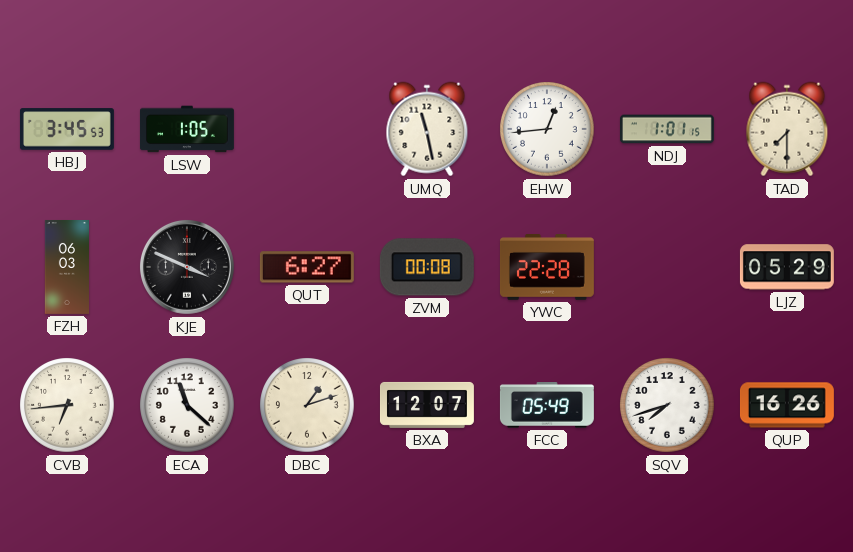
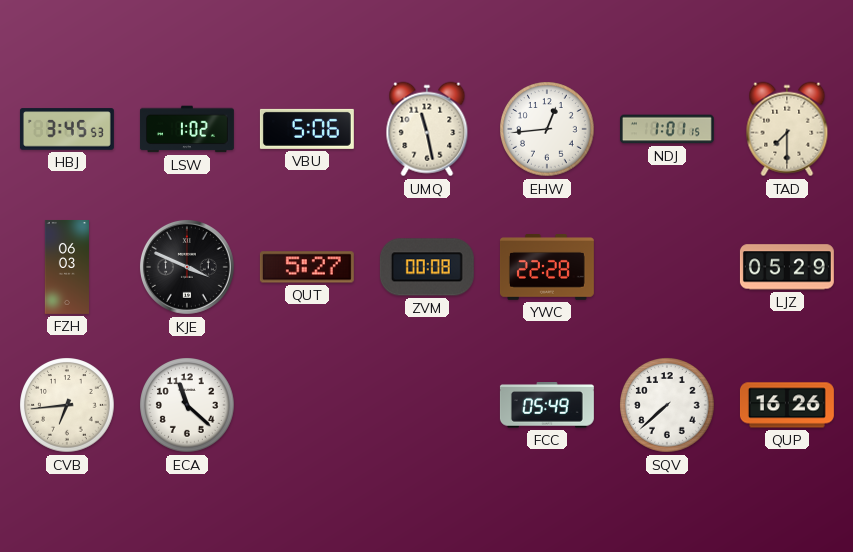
LSW: 1:05 -> 1:02
VBU: none -> 5:06
QUT: 6:27 -> 5:27
DBC: 1:12 -> none
BXA: 12:07 -> none
SQV: 7:42 -> 7:38
